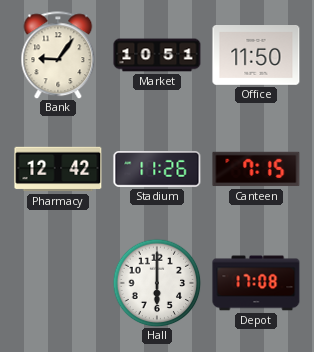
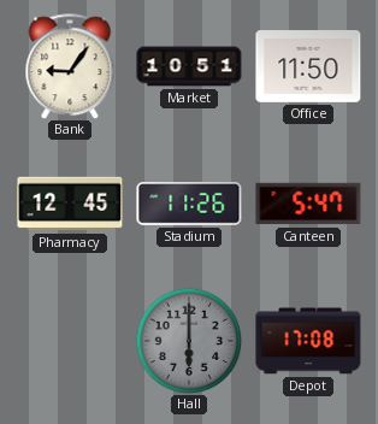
Pharmacy: 12:42 -> 12:45
Canteen: 7:15 -> 5:47
Hall dial: white -> grey
